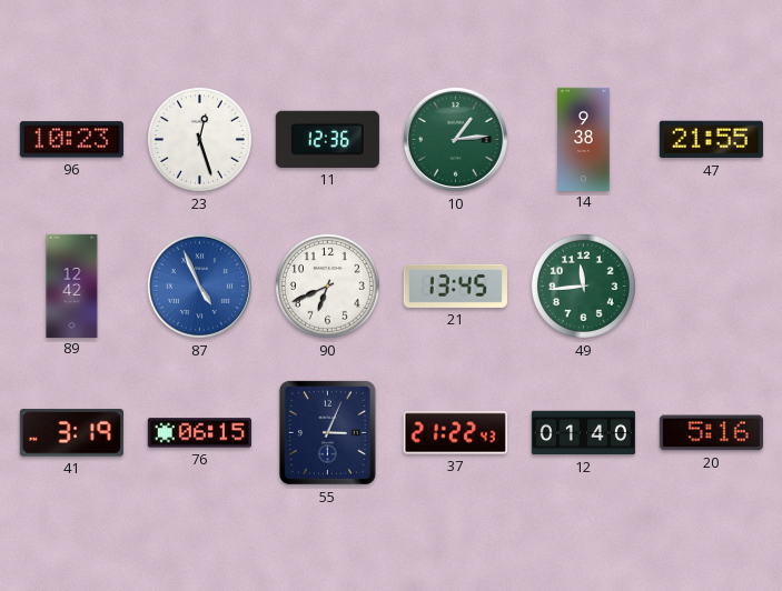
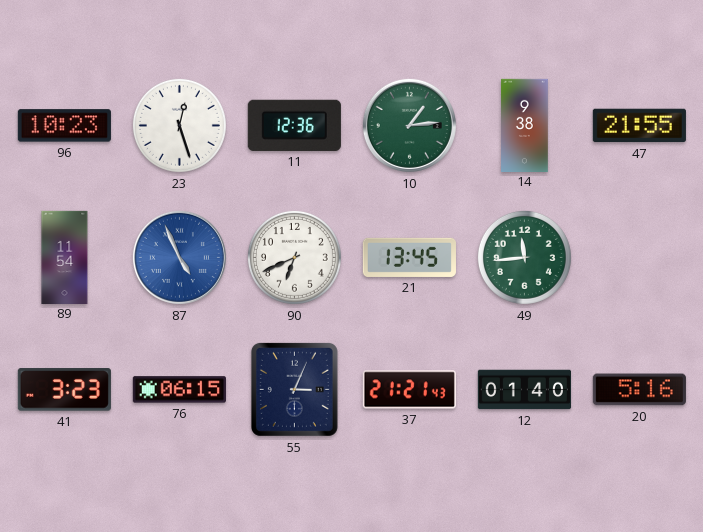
89: 12:42 -> 11:54
41: 3:19 -> 3:23
37: 21:22 -> 21:21
